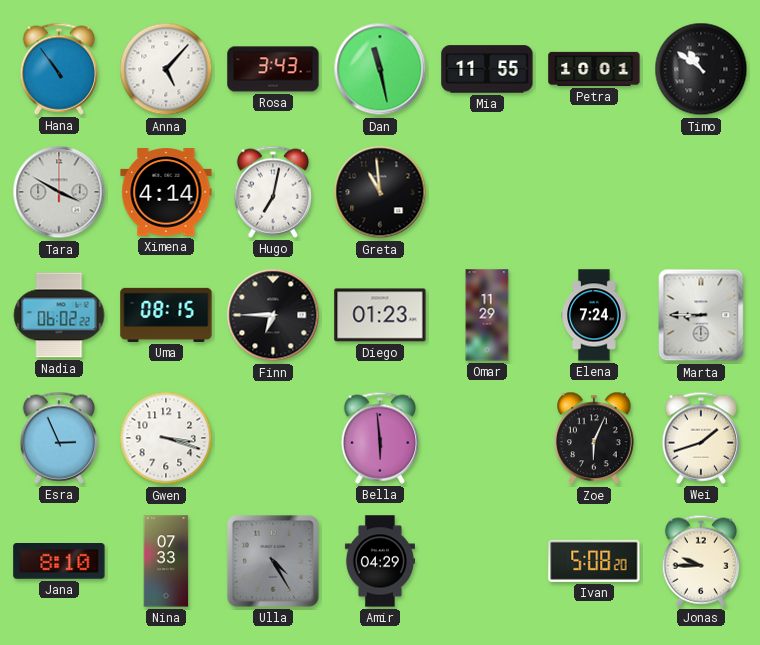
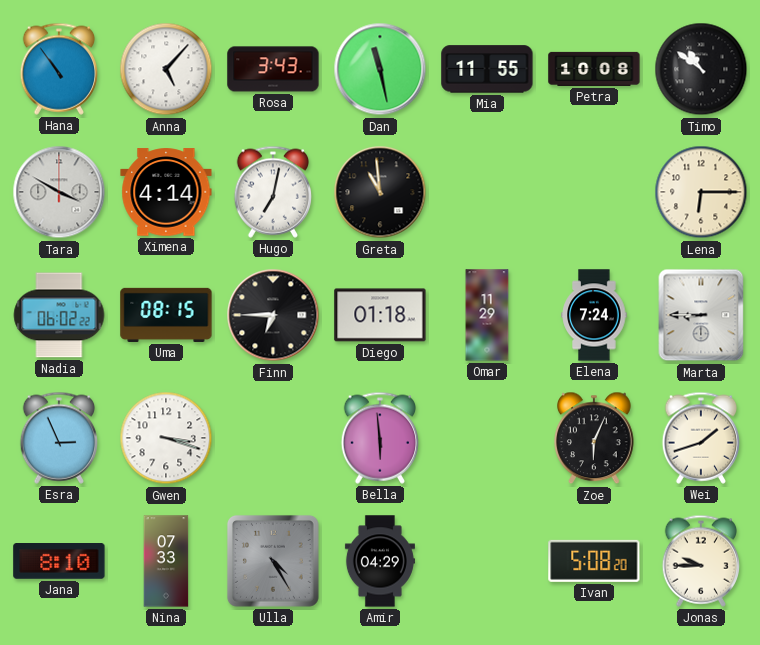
Petra: 10:01 -> 10:08
Lena: none -> 6:15
Diego: 01:23 -> 01:18
